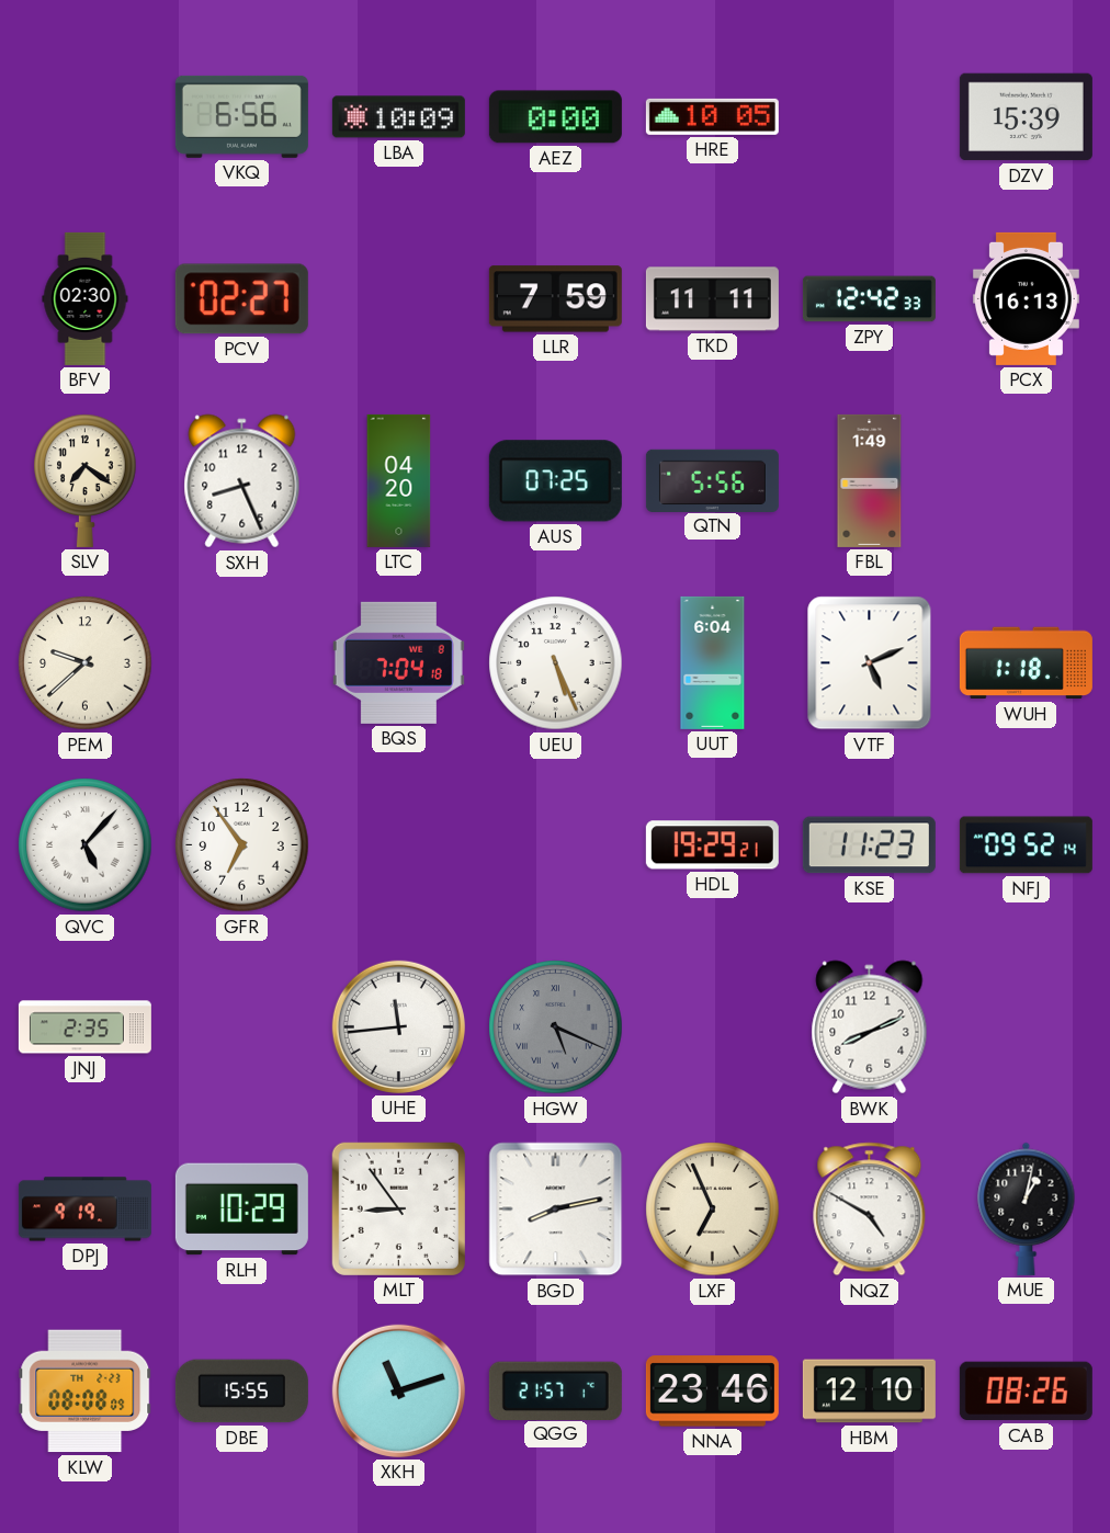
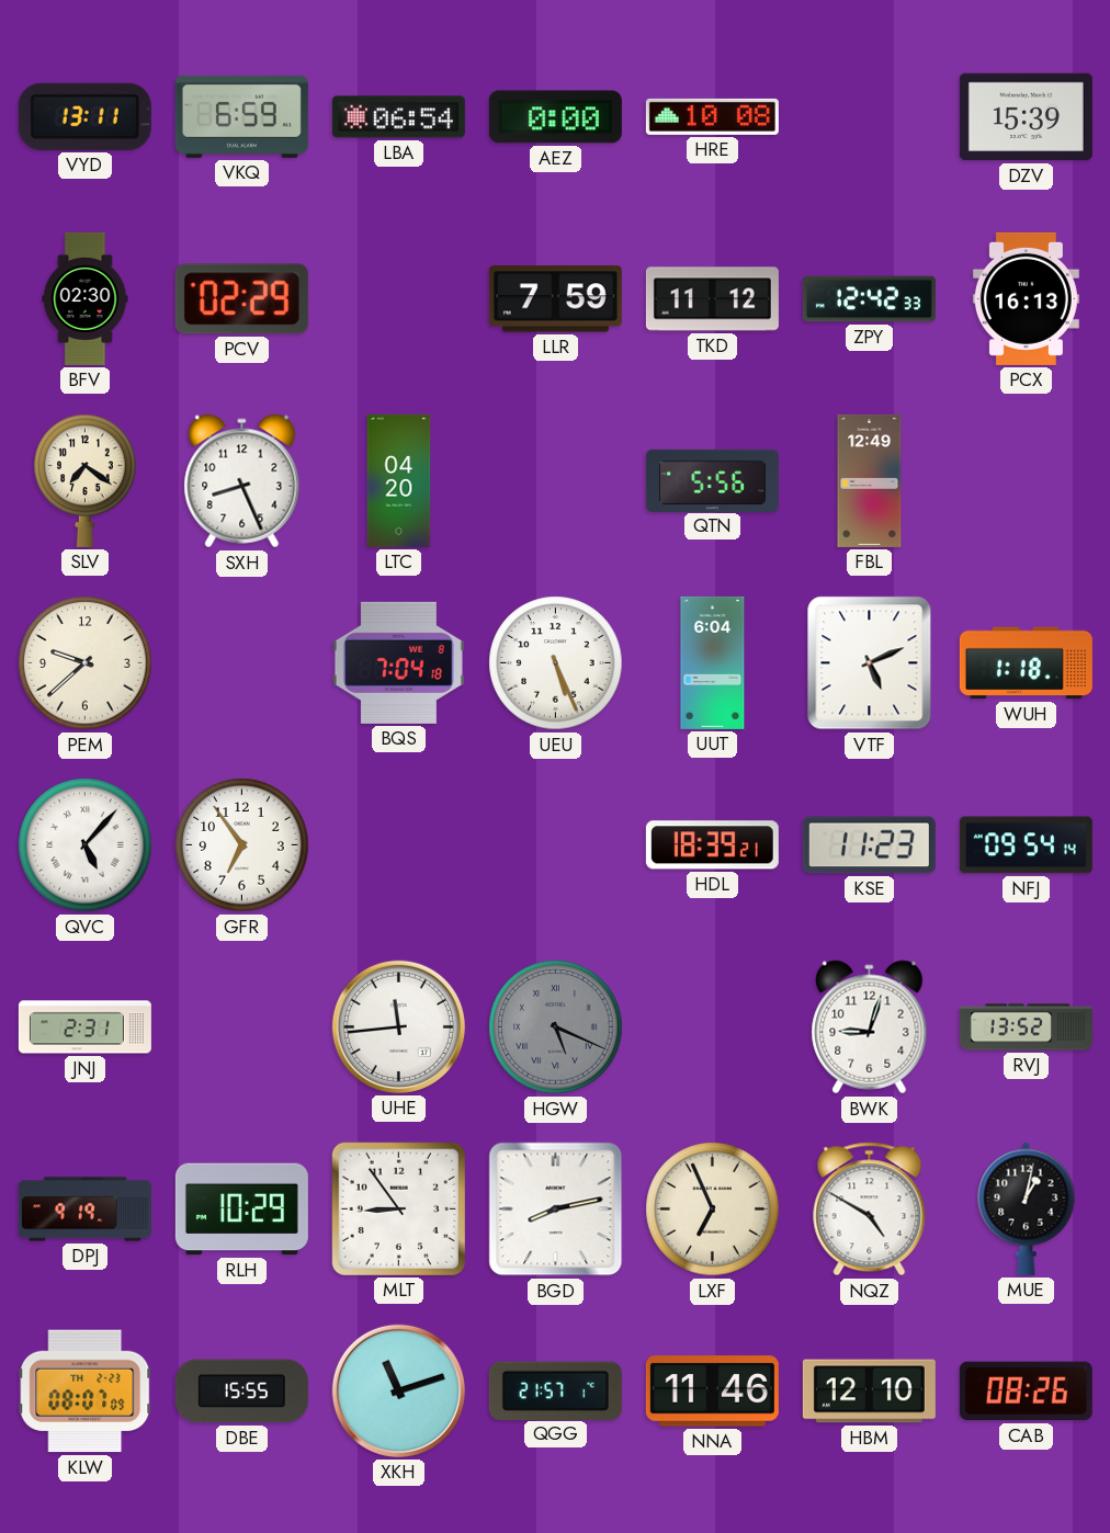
VYD: none -> 13:11
VKQ: 6:56 -> 6:59
LBA: 10:09 -> 06:54
HRE: 10:05 -> 10:08
PCV: 02:27 -> 02:29
TKD: 11:11 -> 11:12
AUS: 07:25 -> none
FBL: 1:49 -> 12:49
HDL: 19:29 -> 18:39
NFJ: 09:52 -> 09:54
JNJ: 2:35 -> 2:31
BWK: 8:11 -> 9:03
RVJ: none -> 13:52
KLW: 08:08 -> 08:07
NNA: 23:46 -> 11:46
